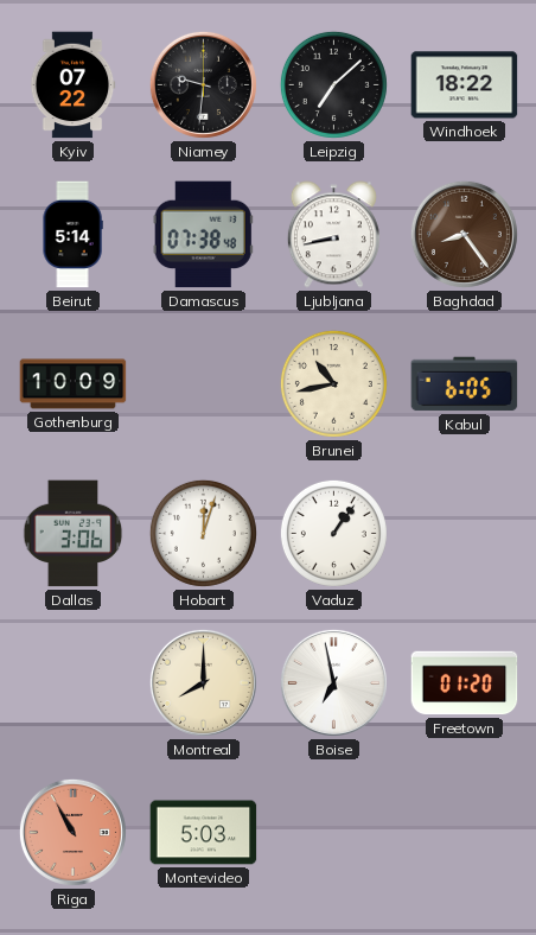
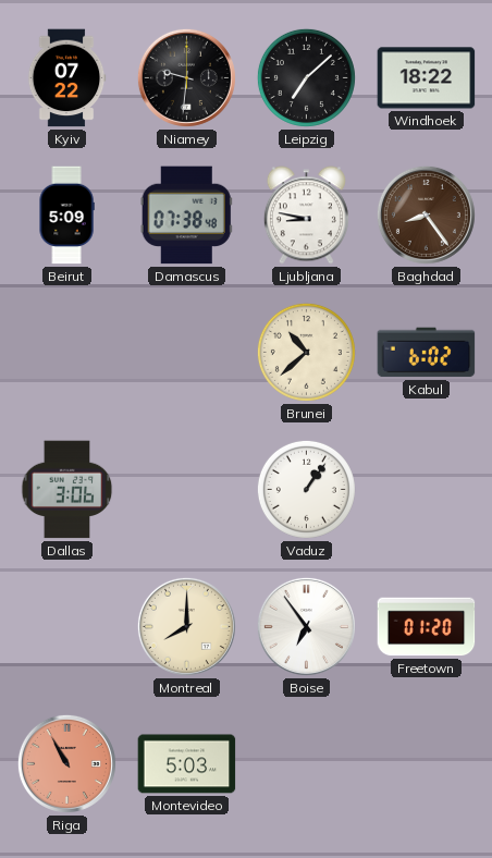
Beirut: 5:14 -> 5:09
Ljubljana: 8:43 -> 8:47
Gothenburg: 10:09 -> none
Brunei: 10:43 -> 10:38
Kabul: 6:05 -> 6:02
Hobart: 12:03 -> none
Boise: 6:58 -> 6:54
